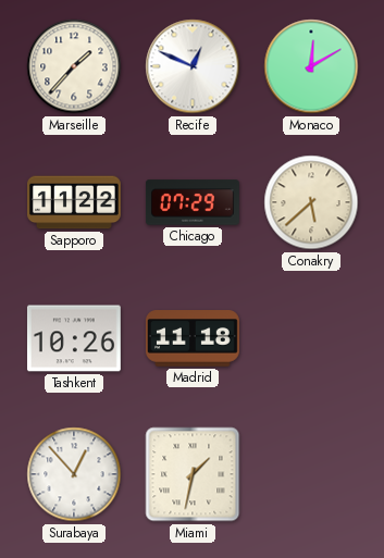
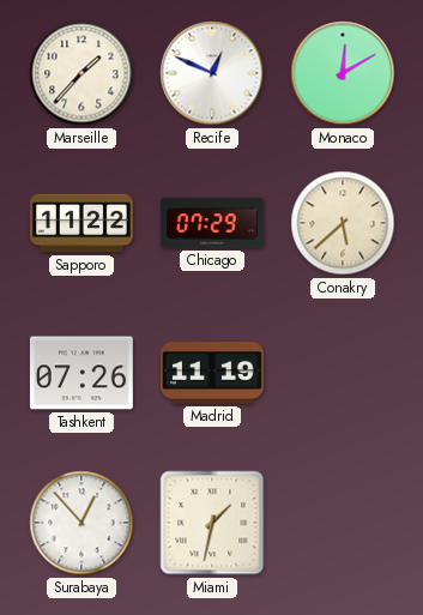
Tashkent: 10:26 -> 07:26
Madrid: 11:18 -> 11:19
